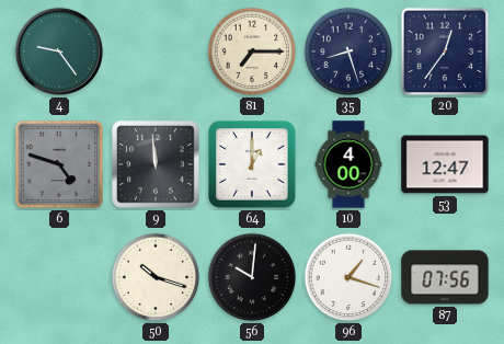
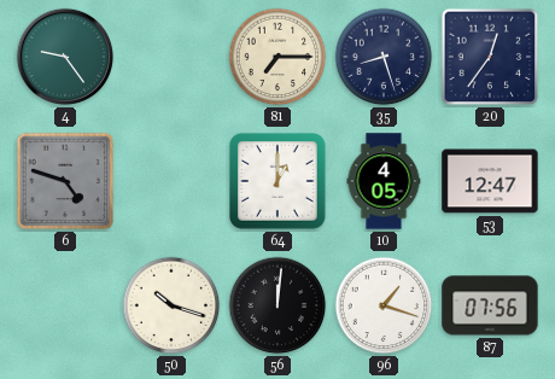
9: 11:59 -> none
10: 4:00 -> 4:05
56: 10:01 -> 12:01
